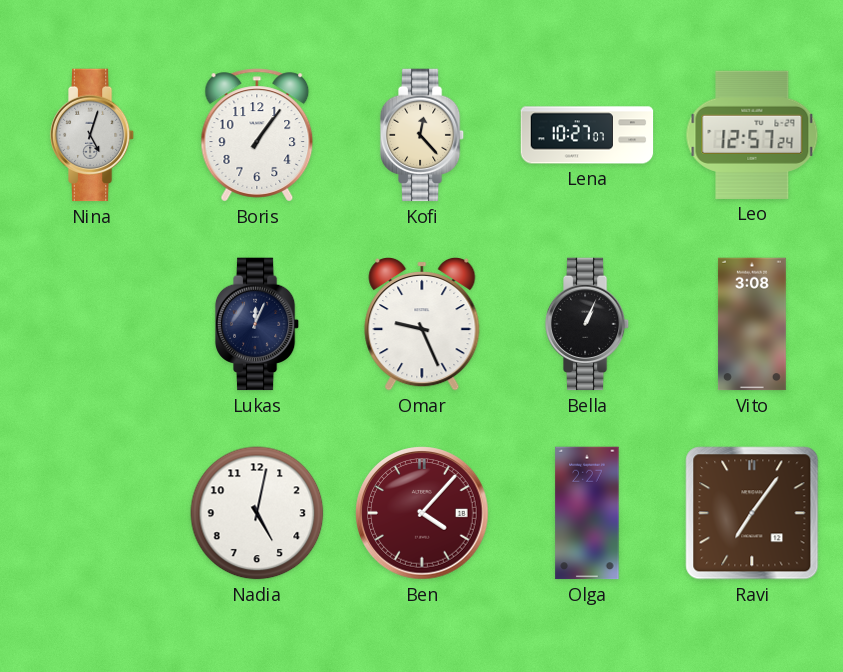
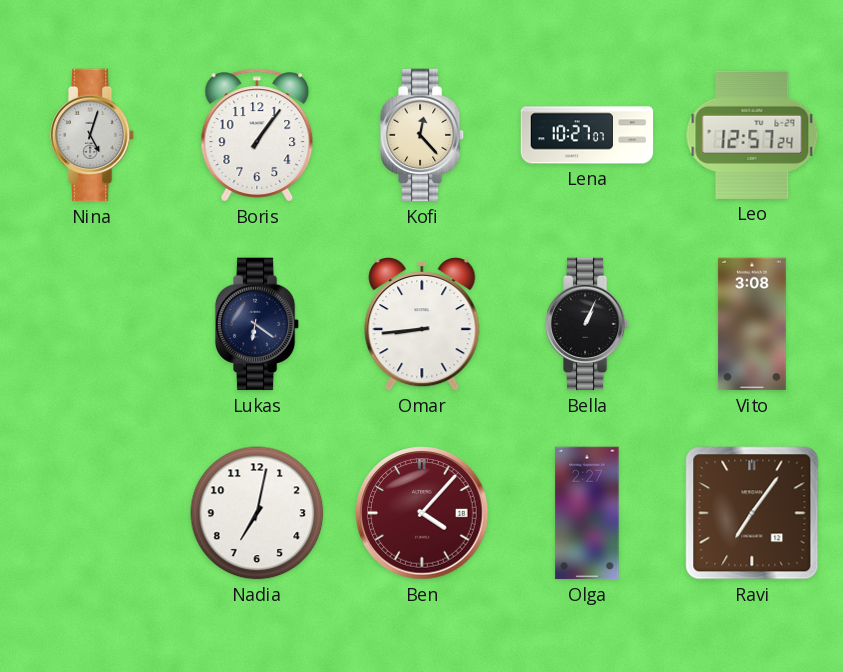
Lukas: 12:04 -> 6:21
Omar: 9:26 -> 8:44
Nadia: 5:02 -> 7:02
